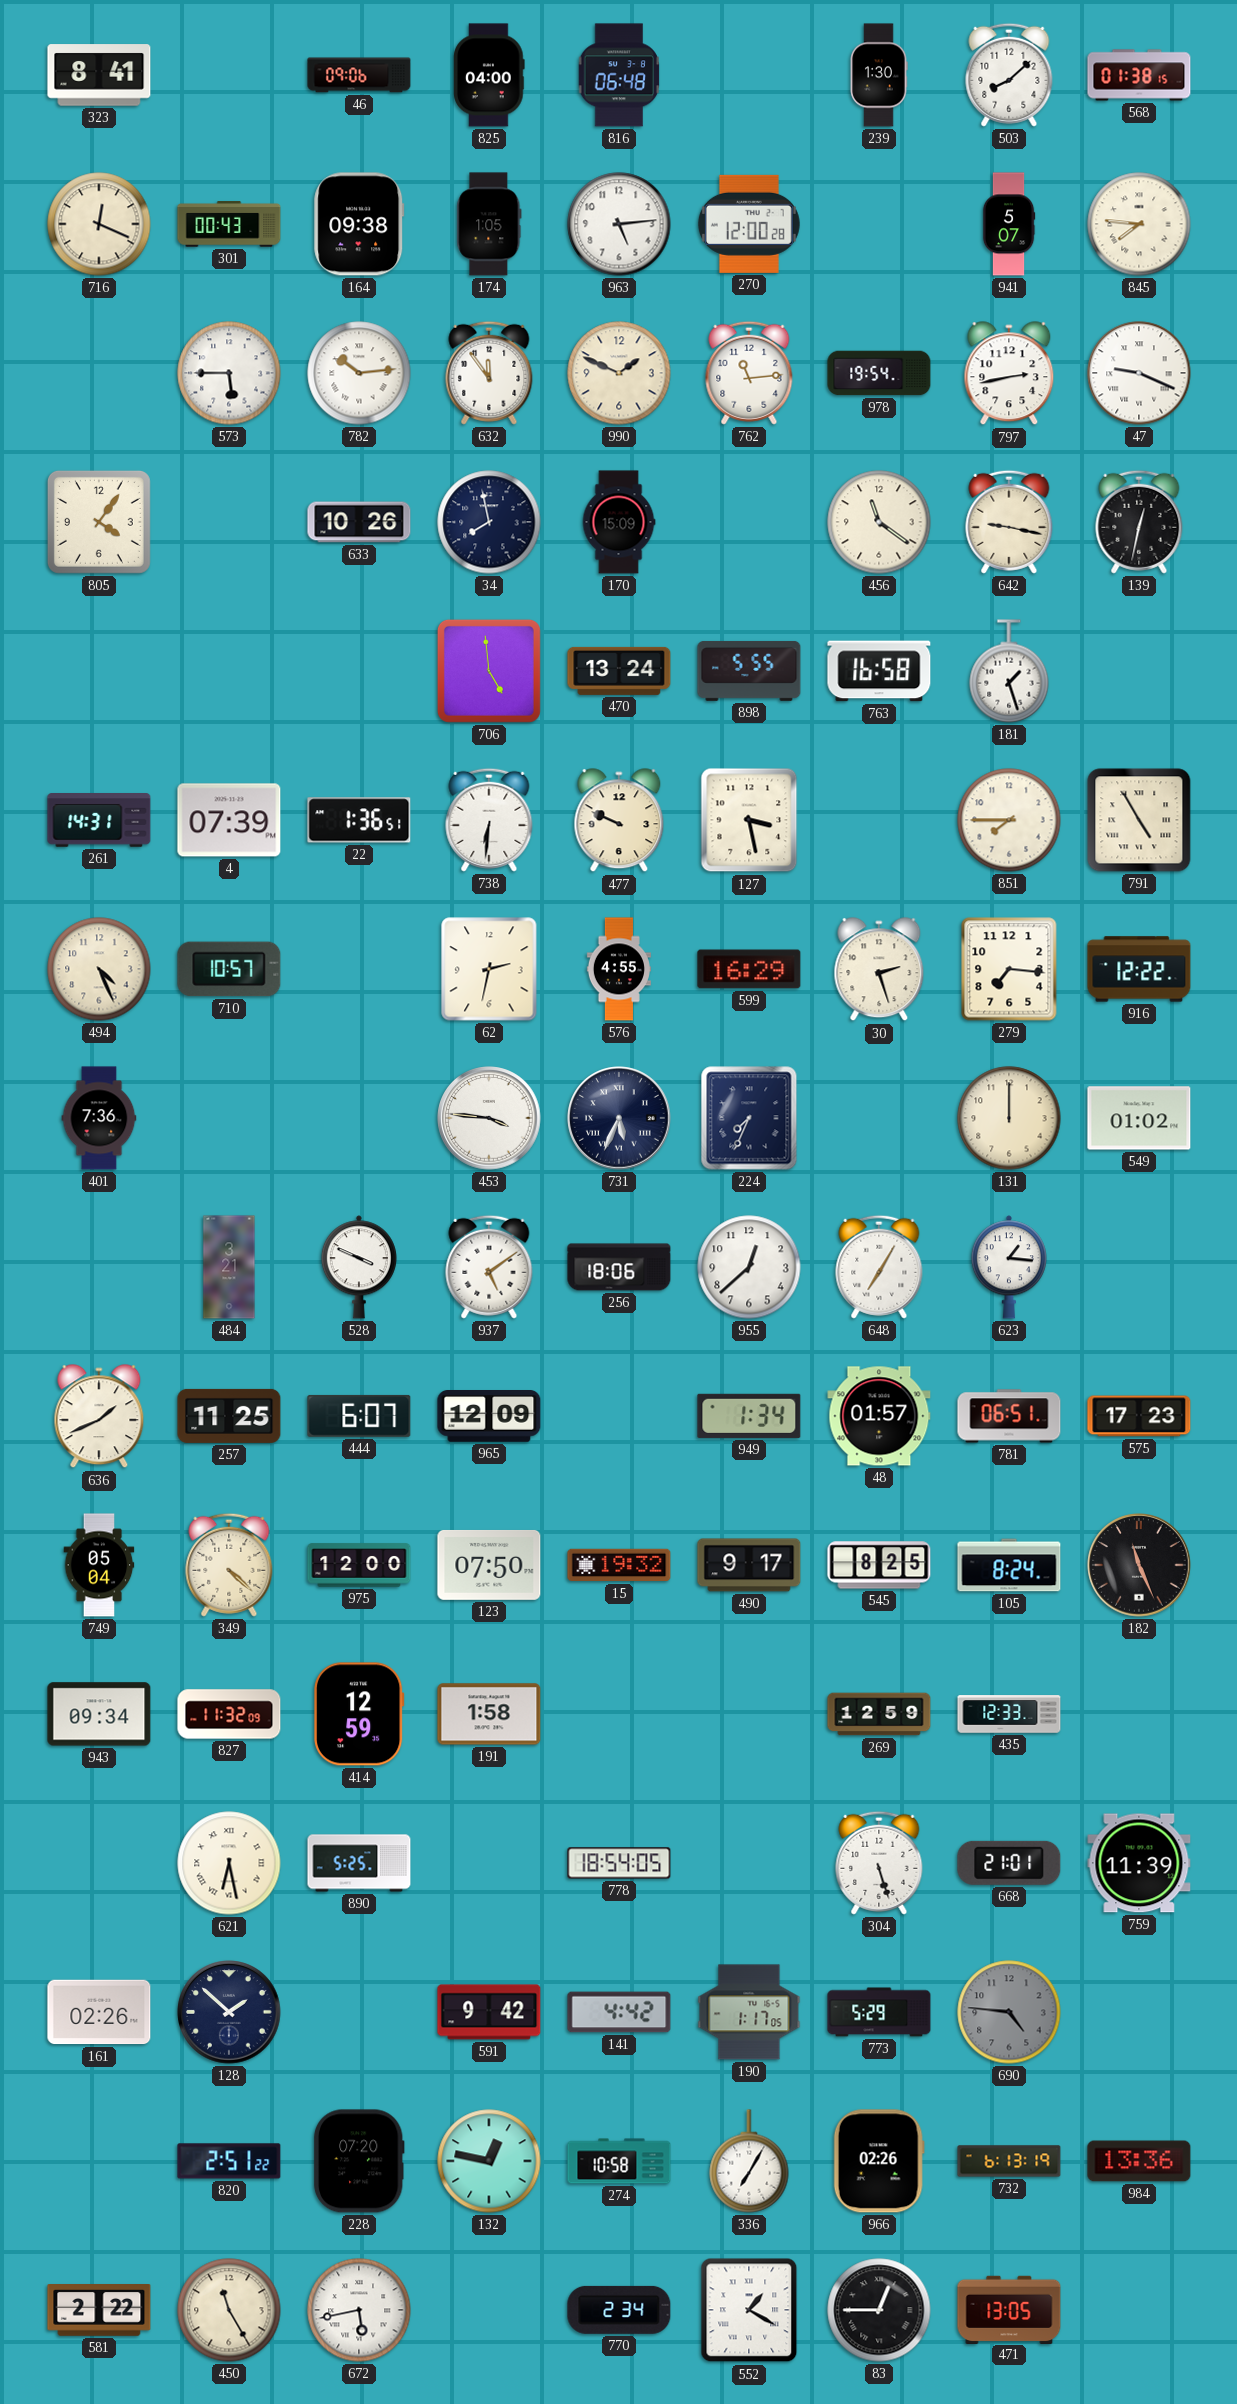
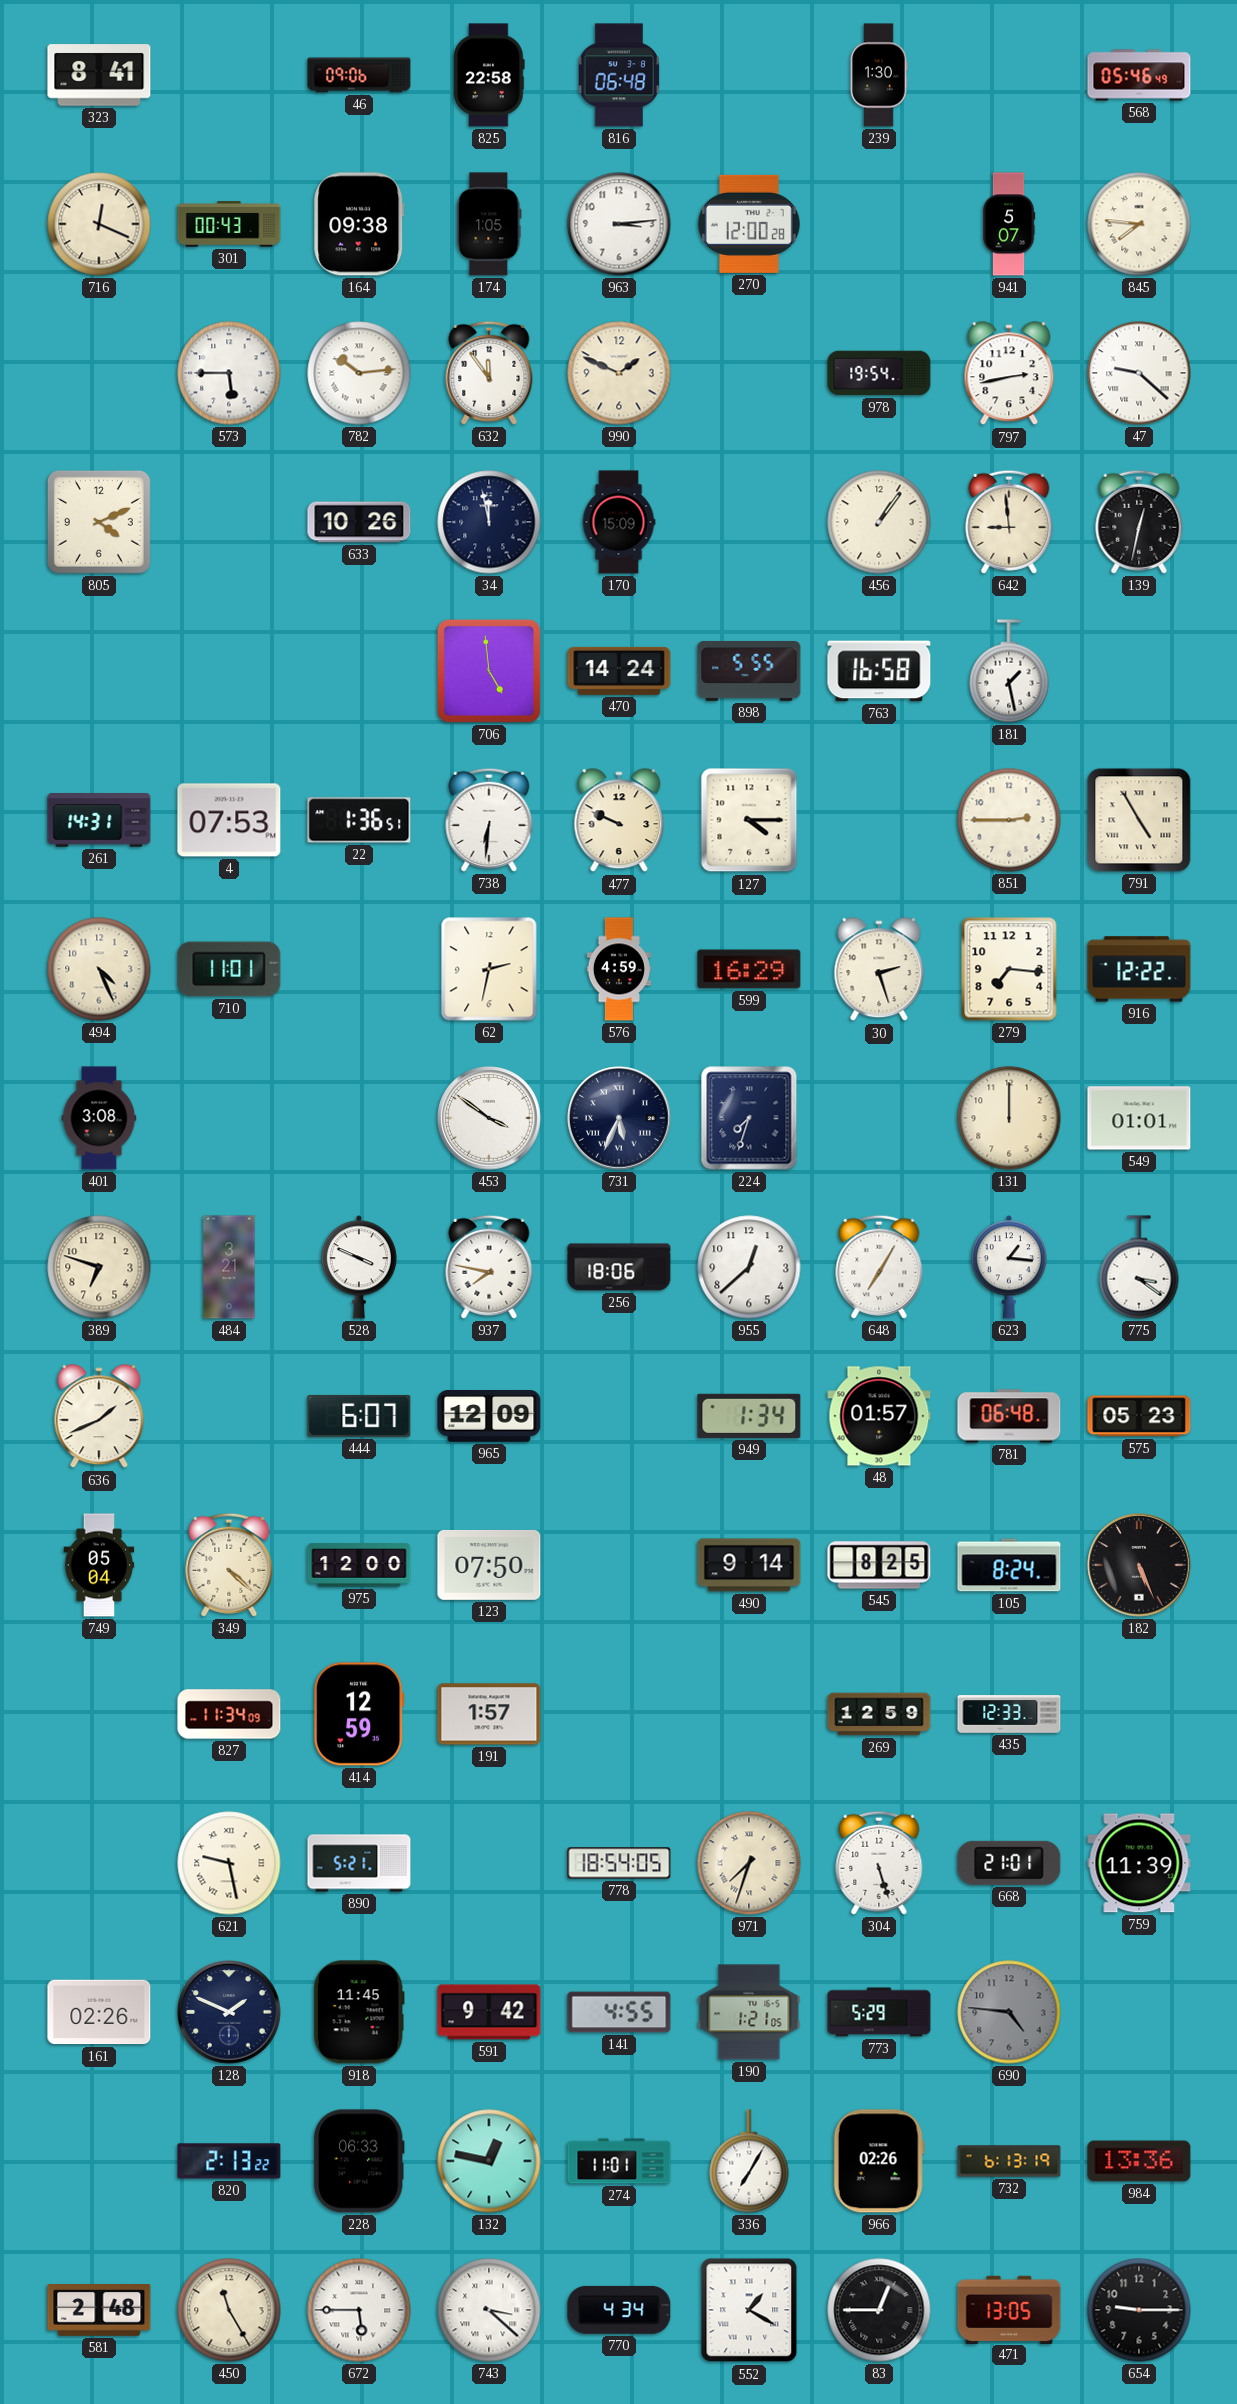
825: 04:00 -> 22:58
503: 8:08 -> none
568: 01:38 -> 05:46
963: 5:14 -> 3:14
762: 11:14 -> none
47: 9:19 -> 9:22
805: 4:06 -> 4:11
34: 7:58 -> 11:58
456: 11:21 -> 1:06
642: 9:17 -> 8:59
470: 13:24 -> 14:24
181: 1:27 -> 1:28
4: 07:39 -> 07:53
127: 3:28 -> 4:15
851: 7:45 -> 2:45
710: 10:57 -> 11:01
576: 4:55 -> 4:59
401: 7:36 -> 3:08
453: 3:46 -> 3:51
224: 7:34 -> 7:33
549: 01:02 -> 01:01
389: none -> 6:48
937: 5:09 -> 7:47
775: none -> 3:21
257: 11:25 -> none
781: 06:51 -> 06:48
575: 17:23 -> 05:23
15: 19:32 -> none
490: 9:17 -> 9:14
182: 11:26 -> 5:26
943: 09:34 -> none
827: 11:32 -> 11:34
191: 1:58 -> 1:57
621: 6:28 -> 9:28
890: 5:25 -> 5:21
971: none -> 7:33
128: 1:52 -> 1:49
918: none -> 11:45
141: 4:42 -> 4:55
190: 1:17 -> 1:21
820: 2:51 -> 2:13
228: 07:20 -> 06:33
274: 10:58 -> 11:01
581: 2:22 -> 2:48
672: 5:43 -> 5:45
743: none -> 3:22
770: 2:34 -> 4:34
654: none -> 9:15
